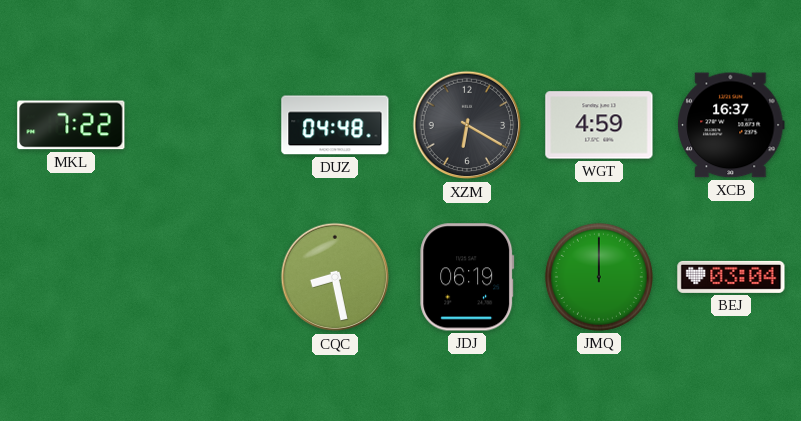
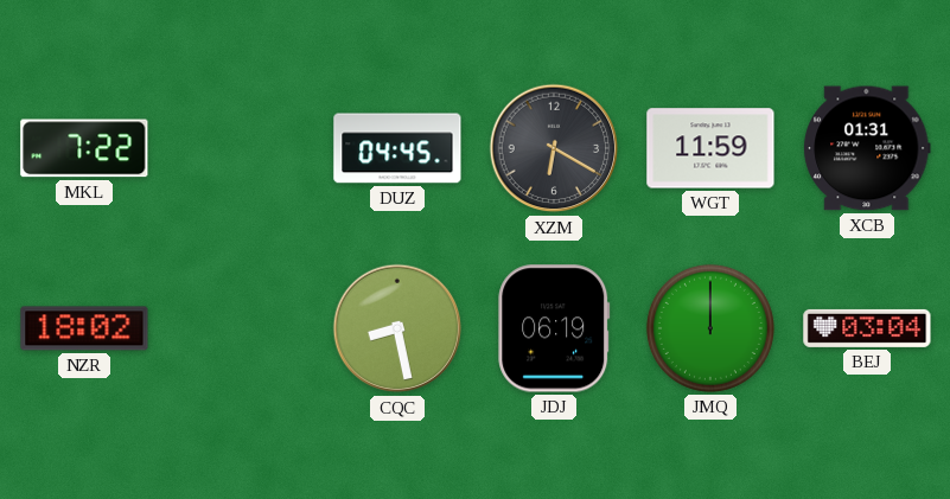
DUZ: 04:48 -> 04:45
WGT: 4:59 -> 11:59
XCB: 16:37 -> 01:31
NZR: none -> 18:02
